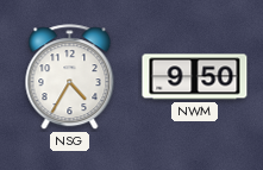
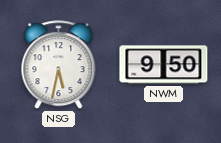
NSG: 4:35 -> 5:32
